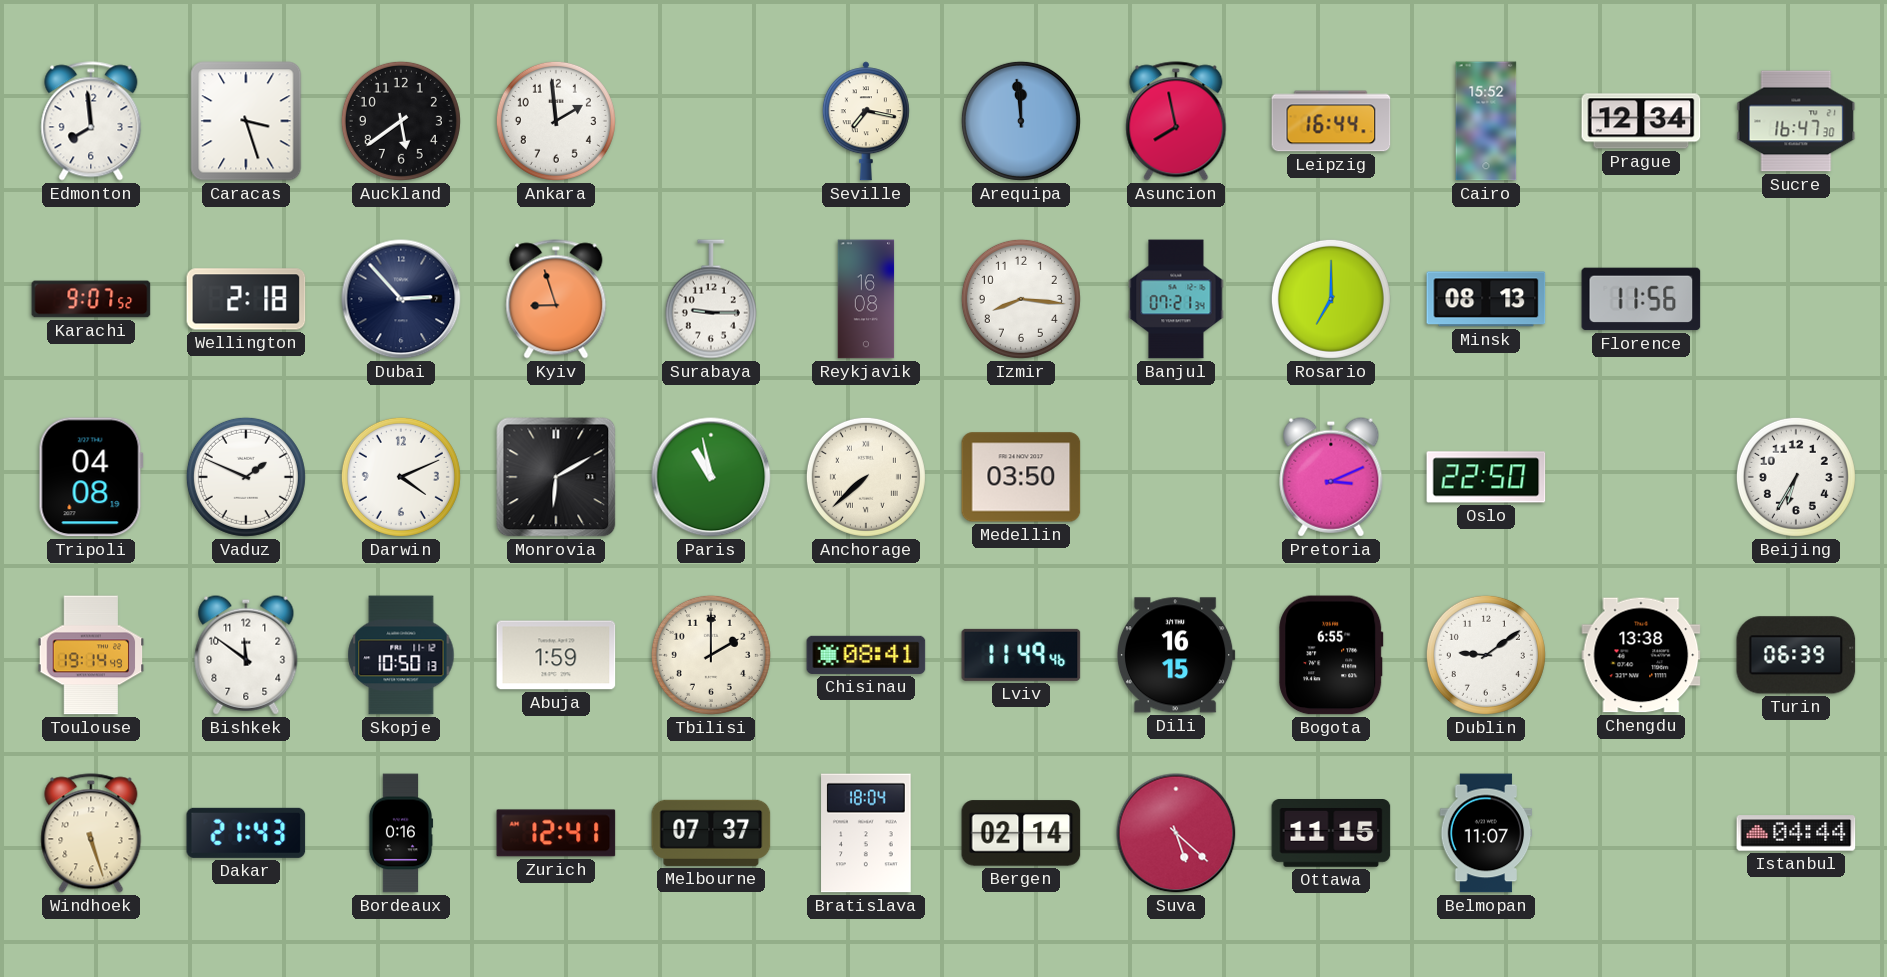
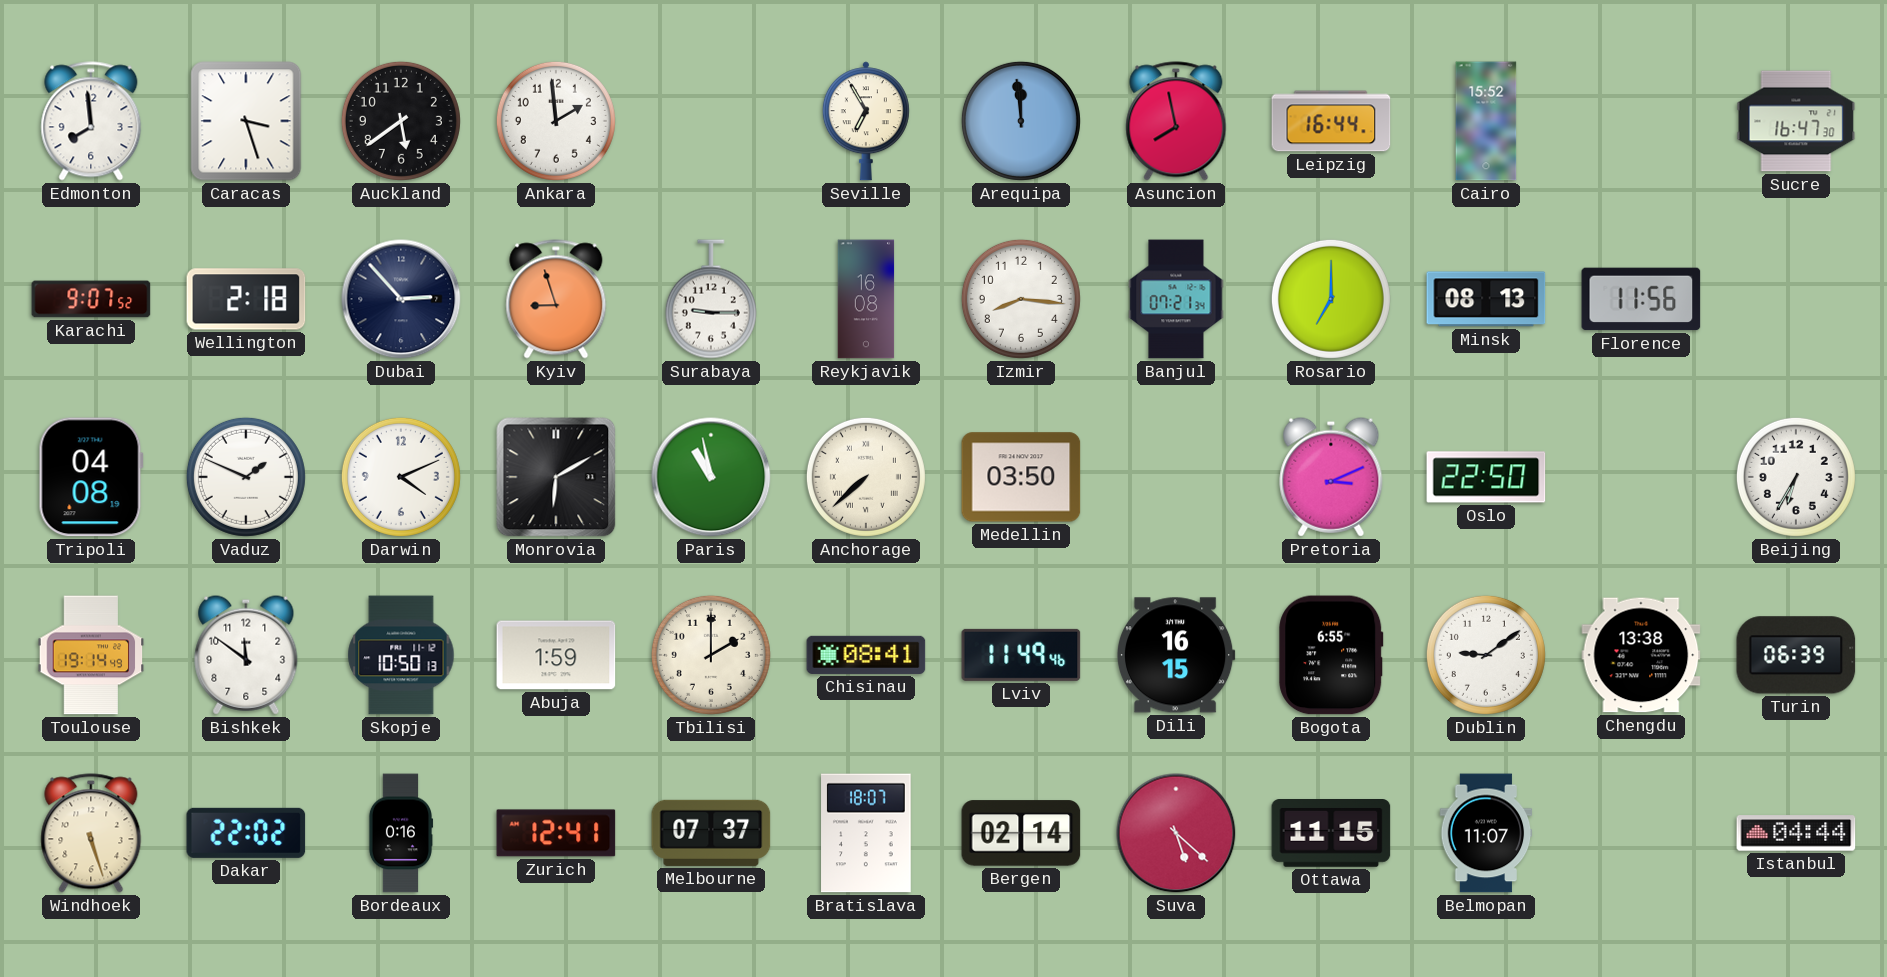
Seville: 7:17 -> 6:55
Prague: 12:34 -> none
Dakar: 21:43 -> 22:02
Bratislava: 18:04 -> 18:07
